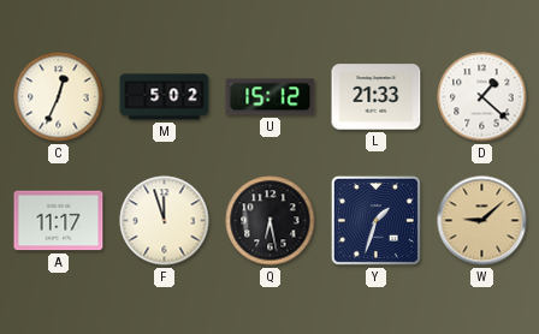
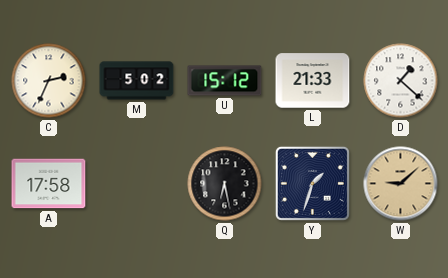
C: 12:34 -> 2:34
A: 11:17 -> 17:58
F: 11:57 -> none
